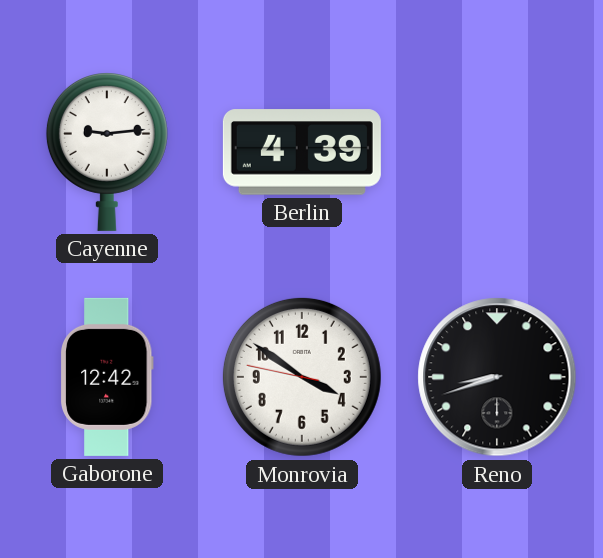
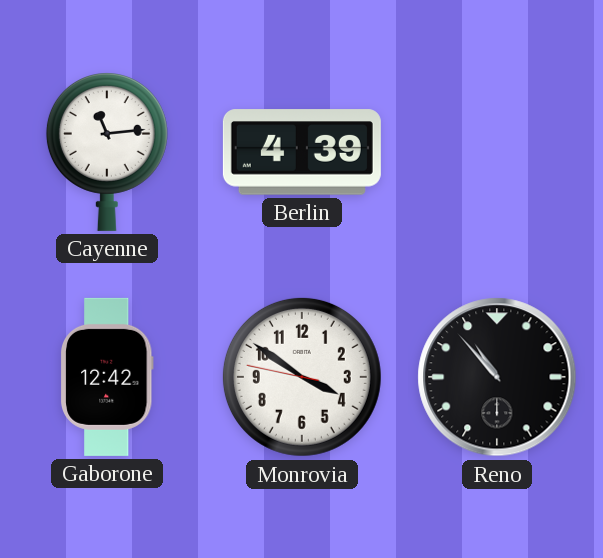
Cayenne: 9:14 -> 11:14
Reno: 8:42 -> 10:53
